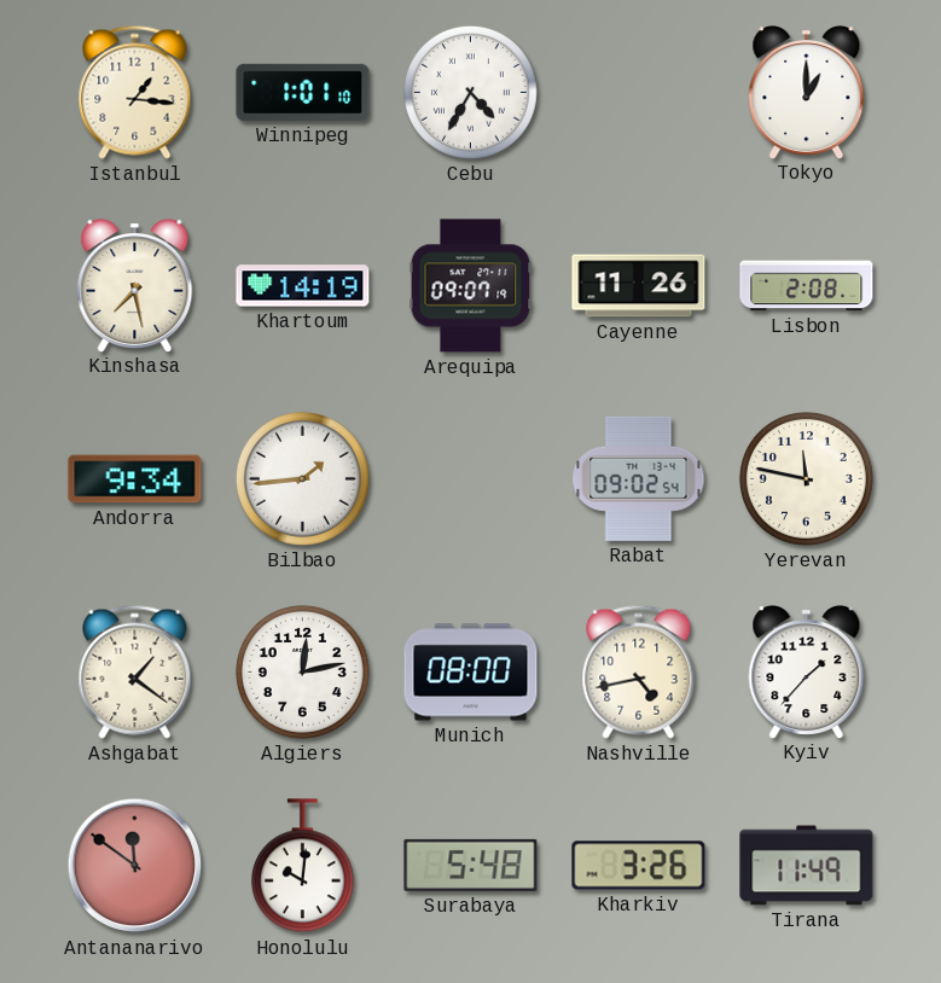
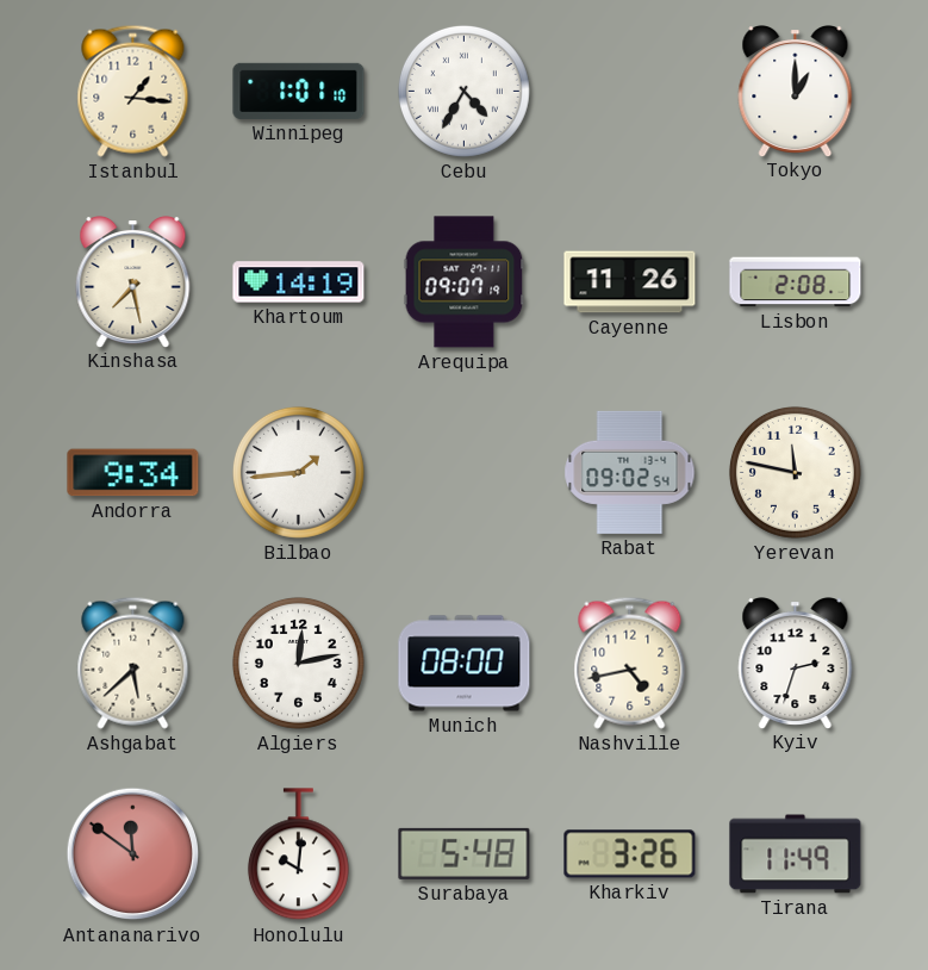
Ashgabat: 1:21 -> 5:38
Kyiv: 1:37 -> 2:33
